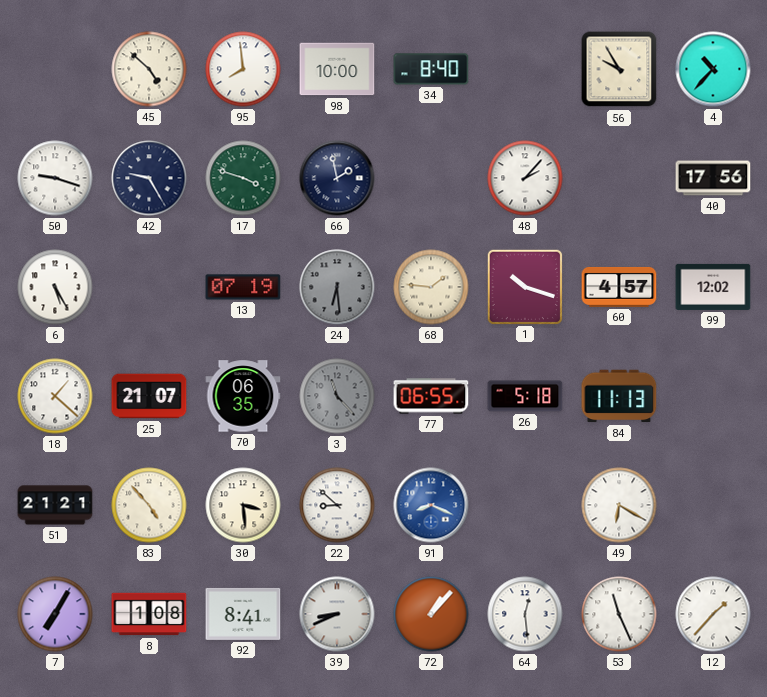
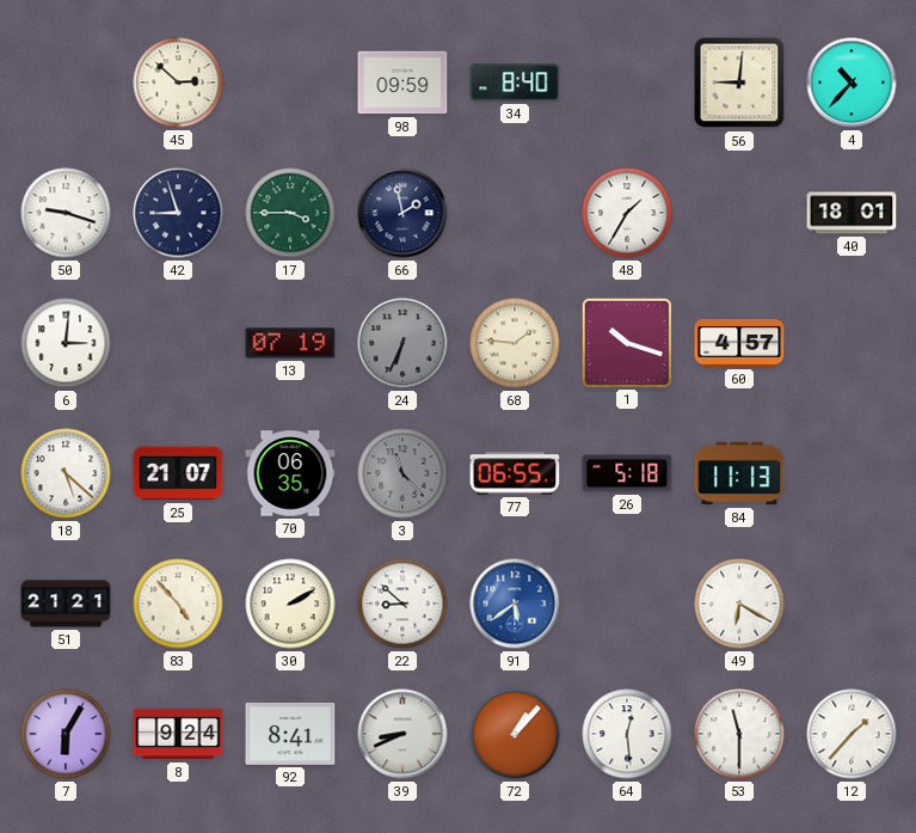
45: 4:52 -> 2:52
95: 7:59 -> none
98: 10:00 -> 09:59
56: 9:55 -> 9:01
42: 9:25 -> 8:57
17: 3:48 -> 3:45
48: 2:07 -> 1:35
40: 17:56 -> 18:01
6: 5:25 -> 3:01
24: 6:29 -> 6:34
99: 12:02 -> none
18: 1:22 -> 5:22
30: 3:29 -> 2:10
91: 8:19 -> 5:39
7: 7:05 -> 6:05
8: 1:08 -> 9:24
53: 11:26 -> 11:30
